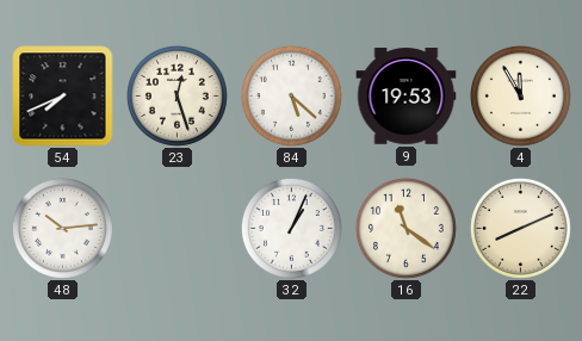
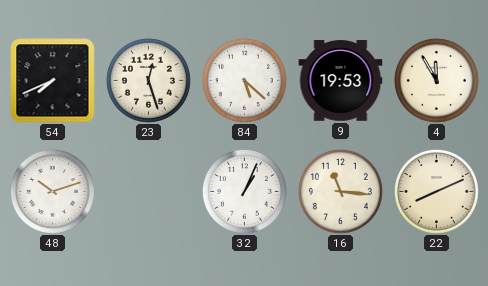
48: 10:14 -> 10:12
16: 11:21 -> 11:16
